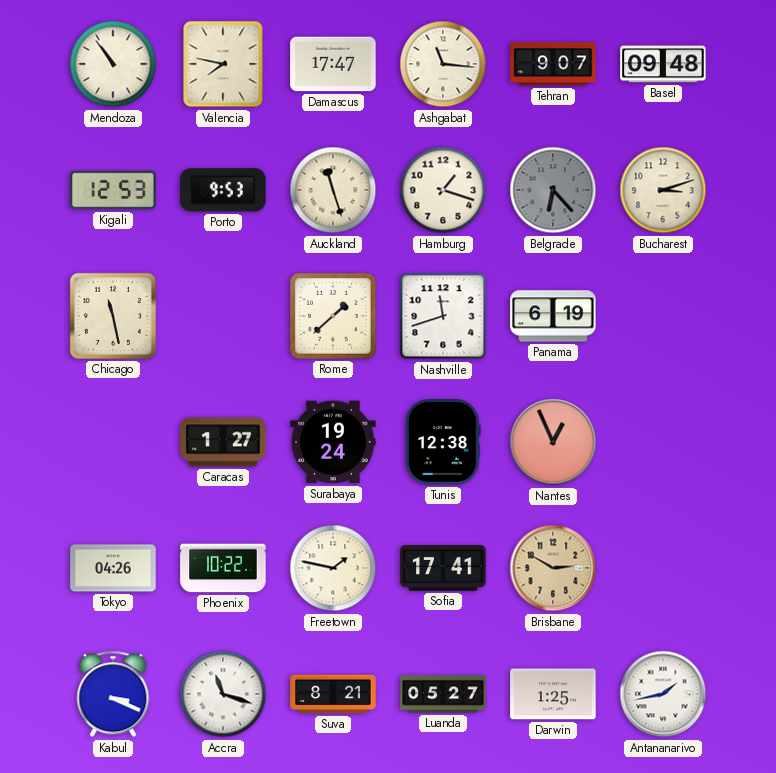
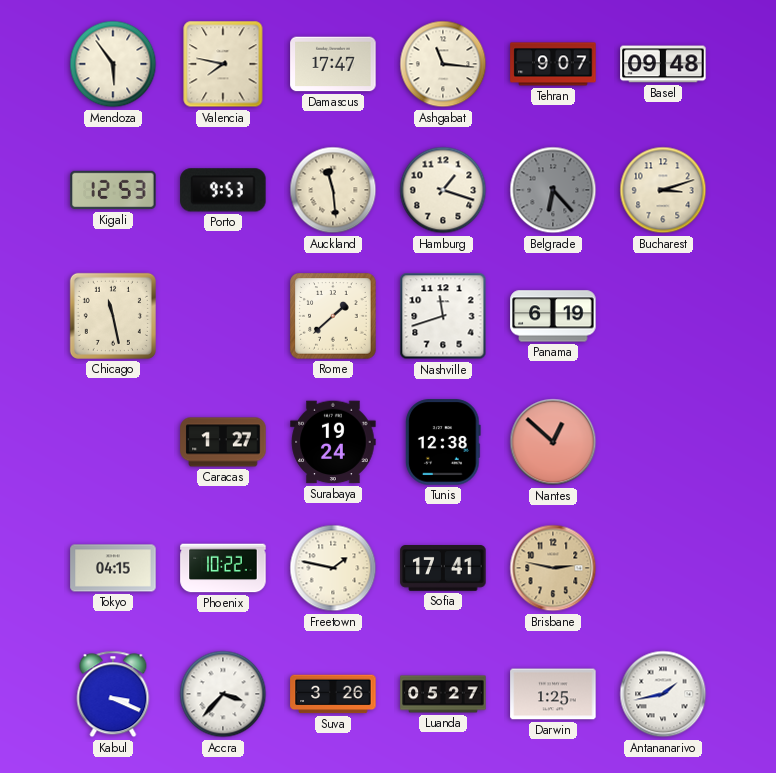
Mendoza: 10:54 -> 5:54
Auckland: 11:27 -> 11:29
Nantes: 12:56 -> 12:52
Tokyo: 04:26 -> 04:15
Brisbane: 2:50 -> 2:47
Accra: 11:18 -> 3:37
Suva: 8:21 -> 3:26
